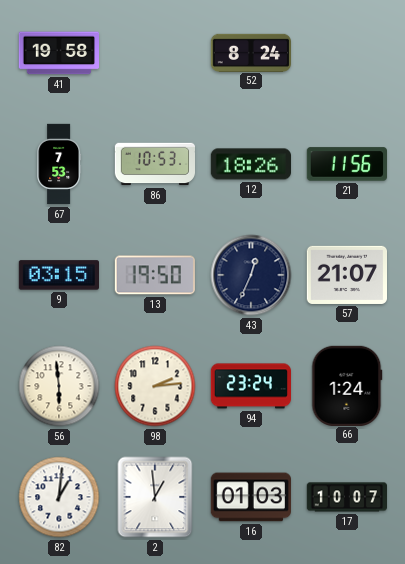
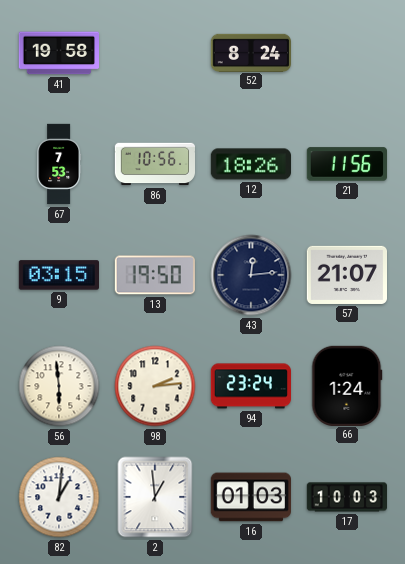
86: 10:53 -> 10:56
43: 12:34 -> 12:14
17: 10:07 -> 10:03
